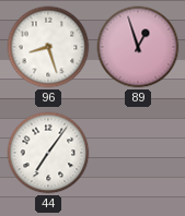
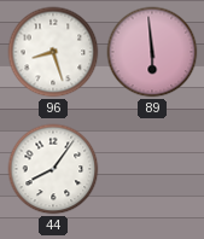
89: 12:57 -> 5:59
44: 7:06 -> 8:06
